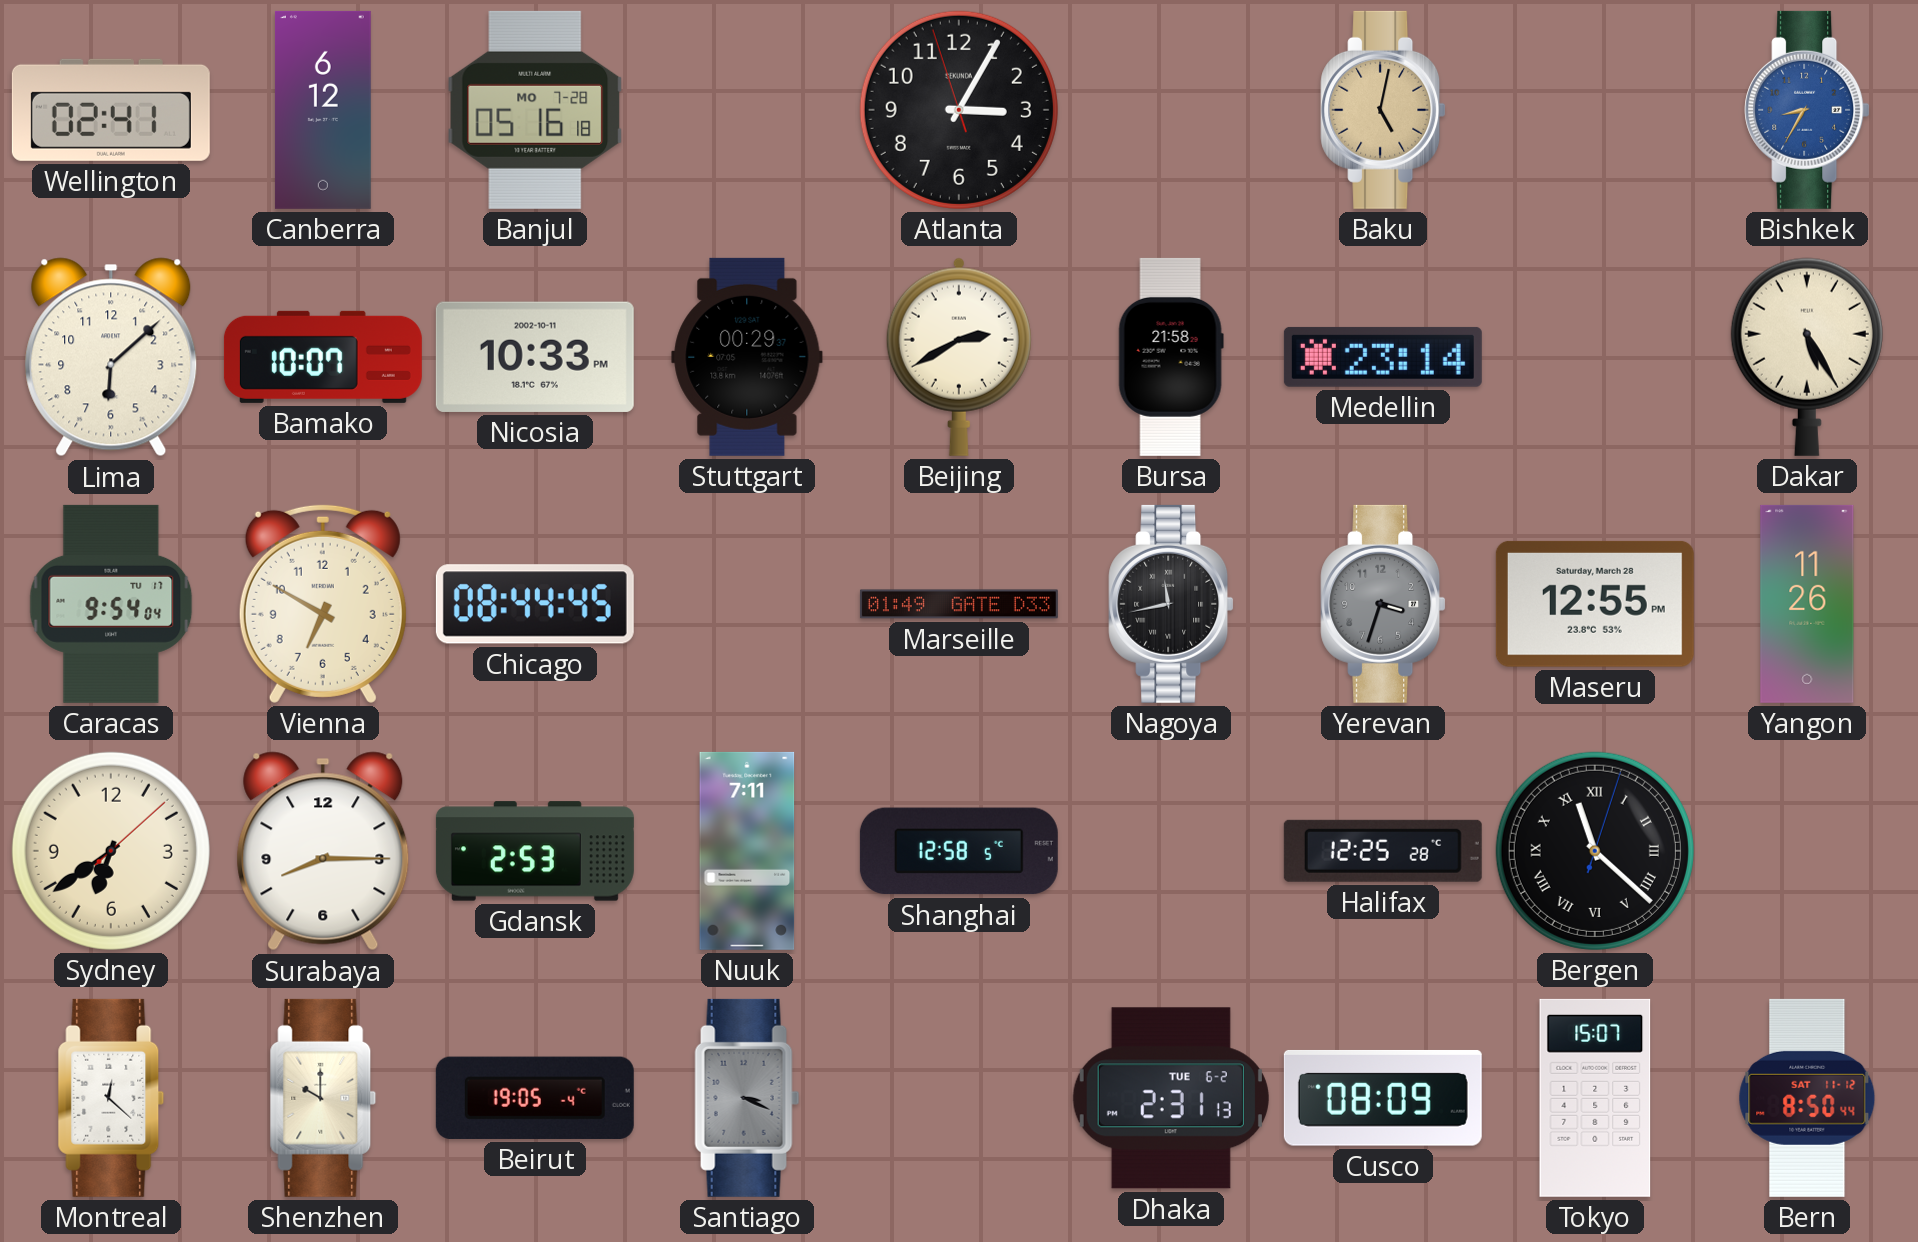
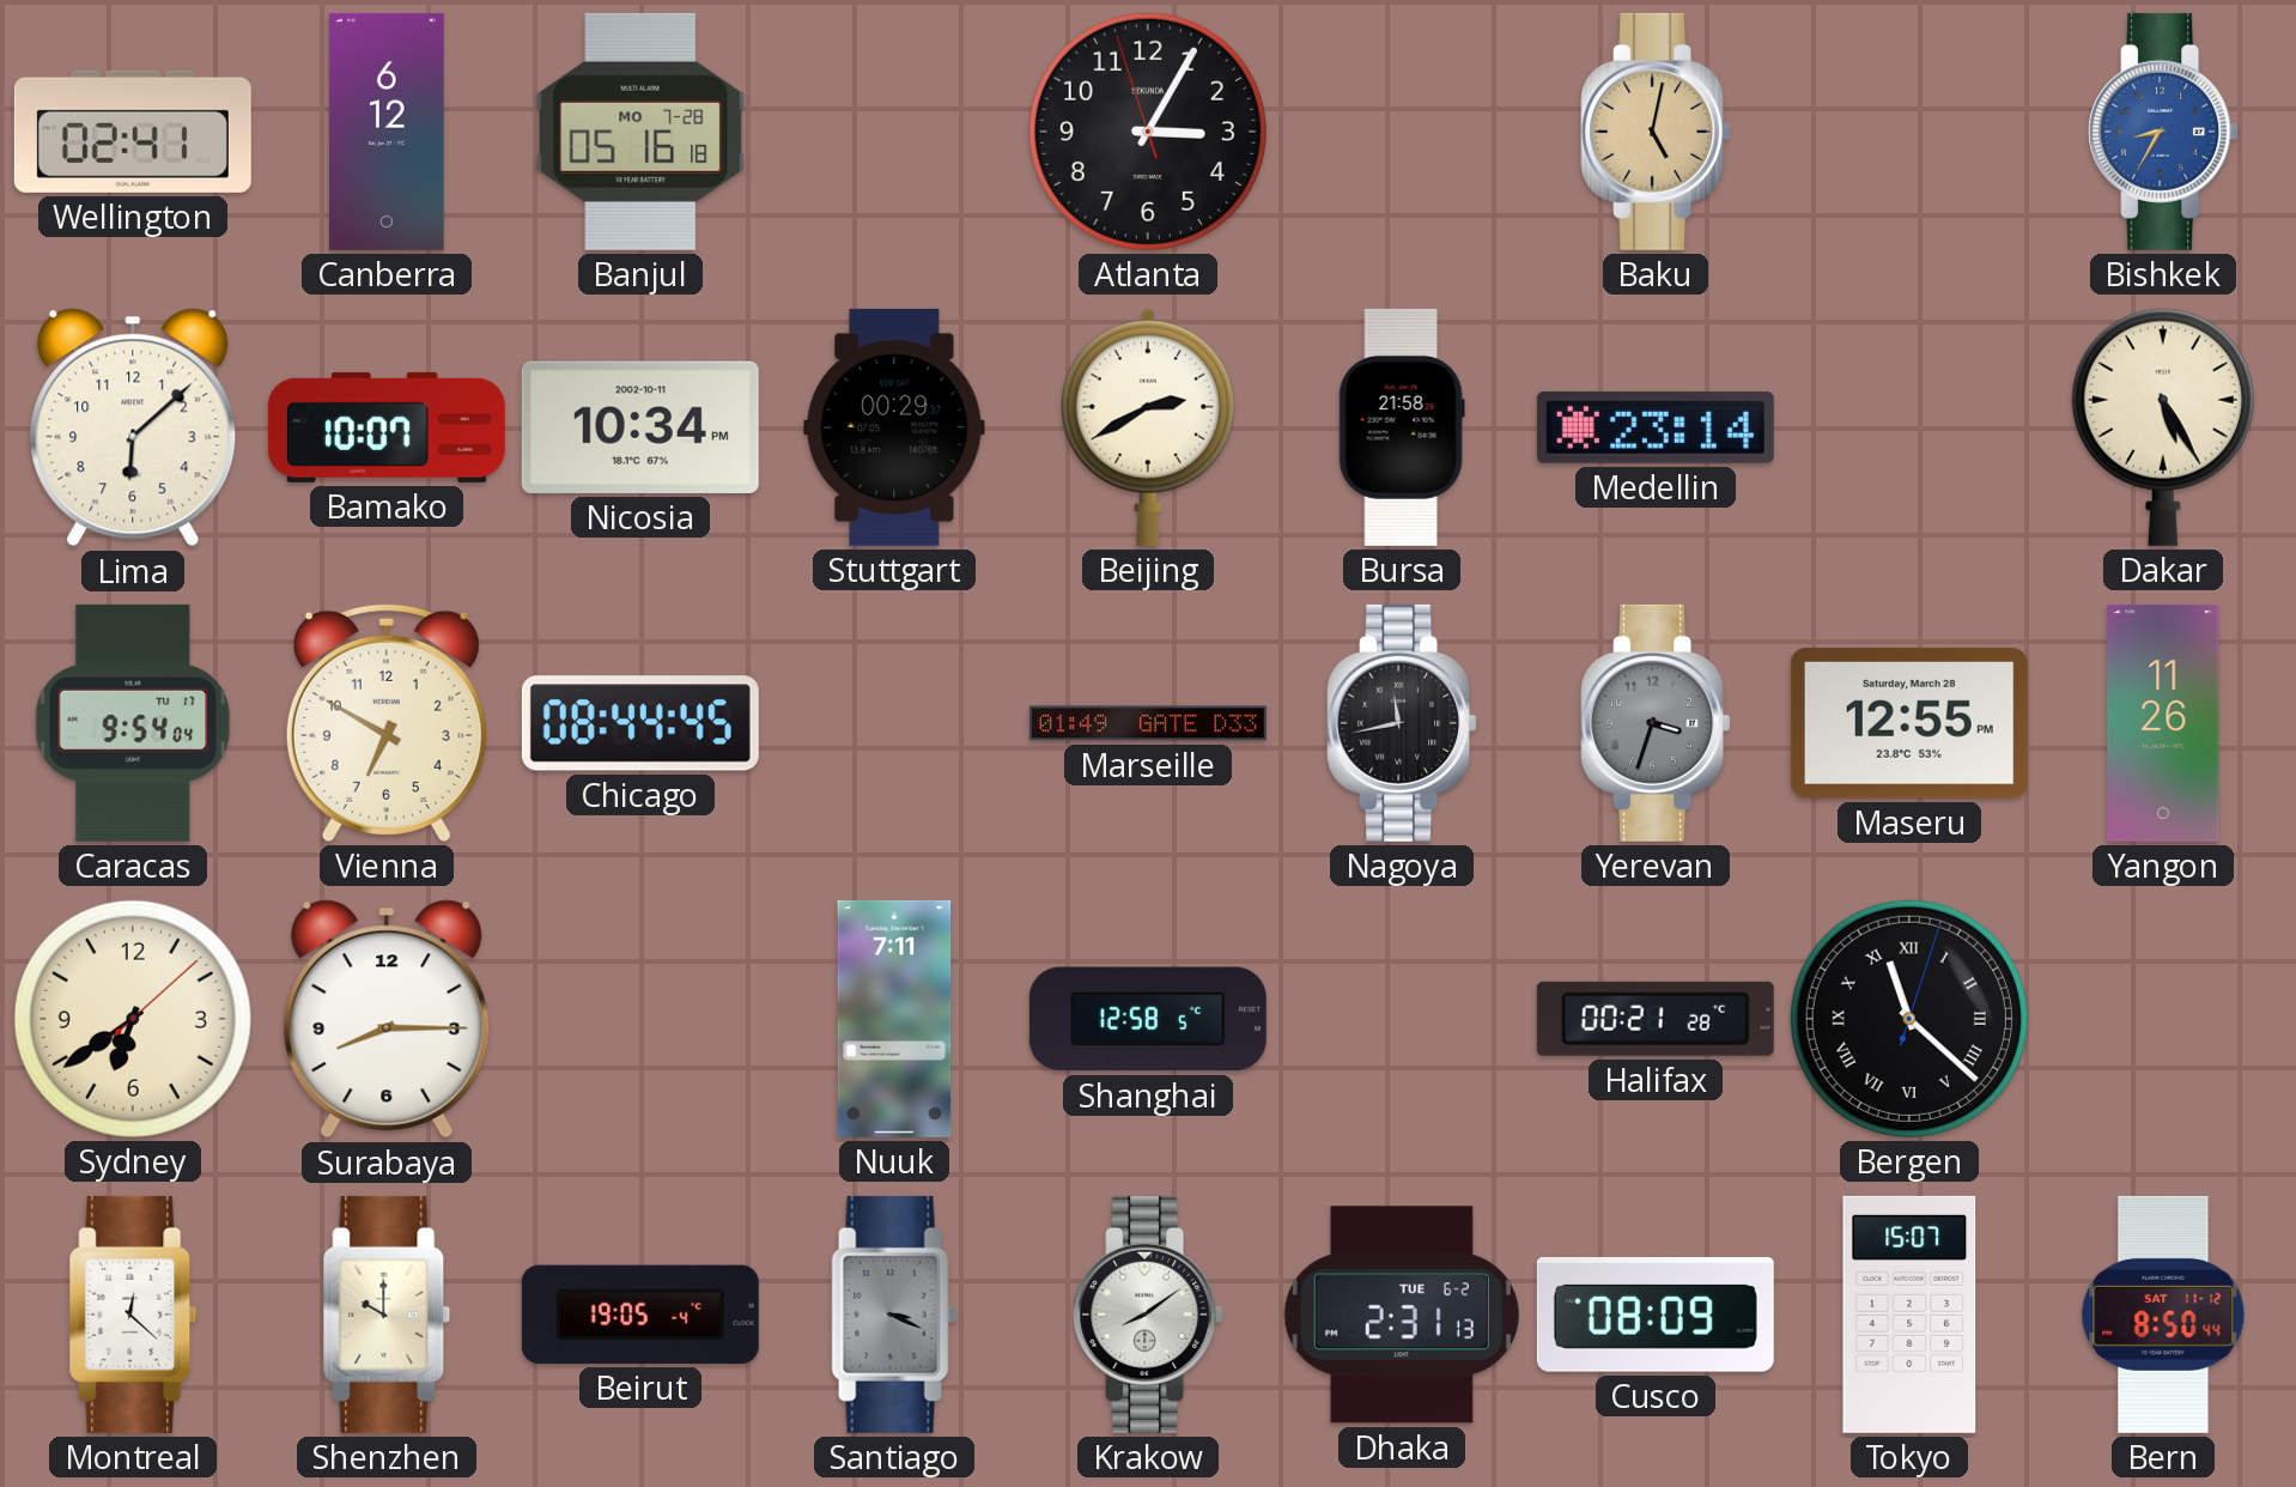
Nicosia: 10:33 -> 10:34
Gdansk: 2:53 -> none
Halifax: 12:25 -> 00:21
Krakow: none -> 8:09
